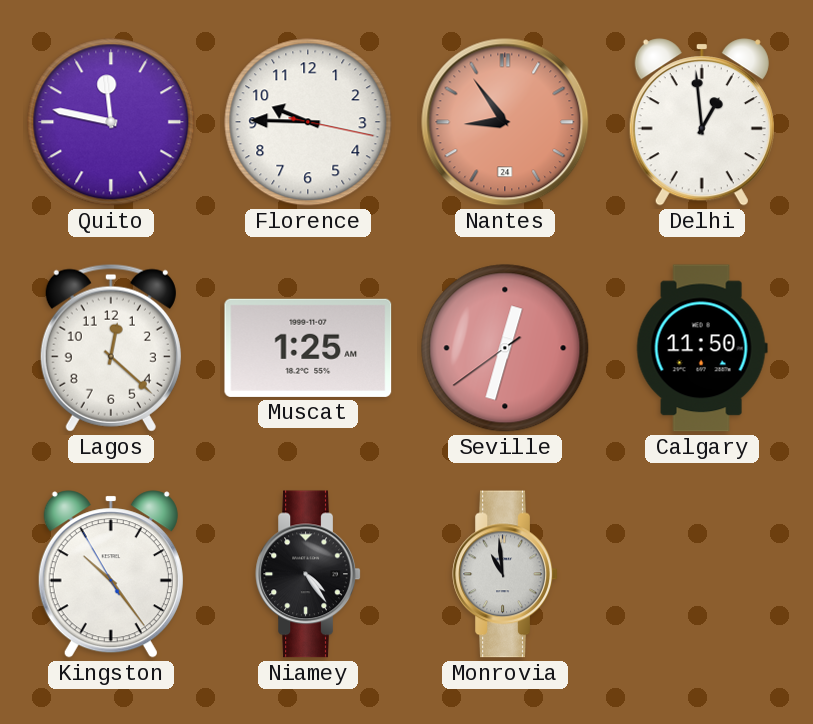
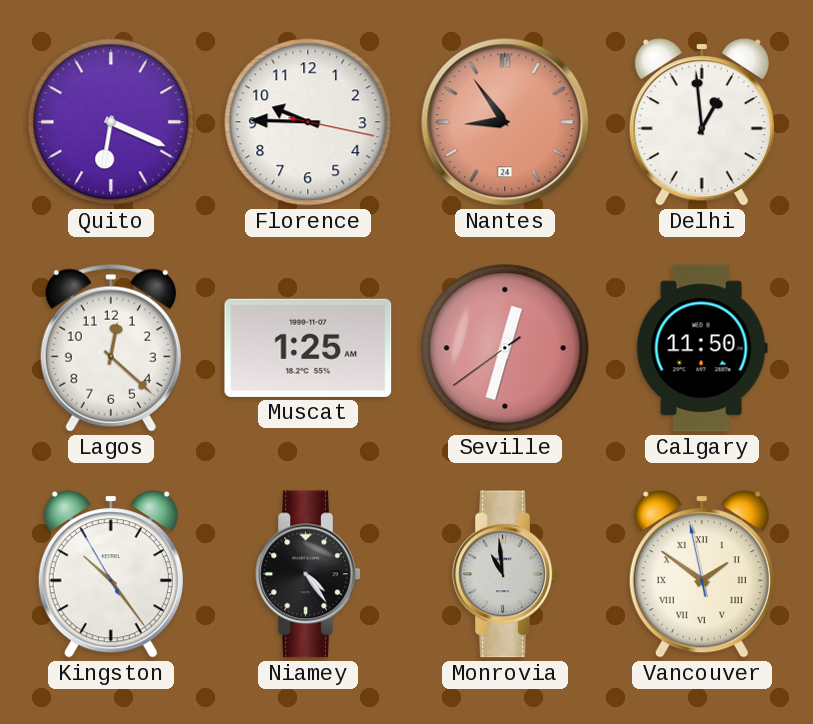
Quito: 11:47 -> 6:19
Vancouver: none -> 1:50
